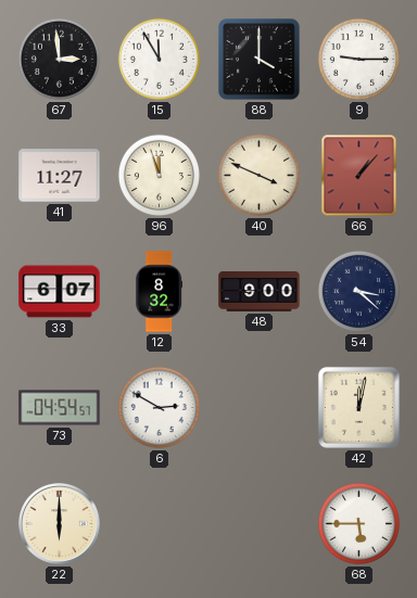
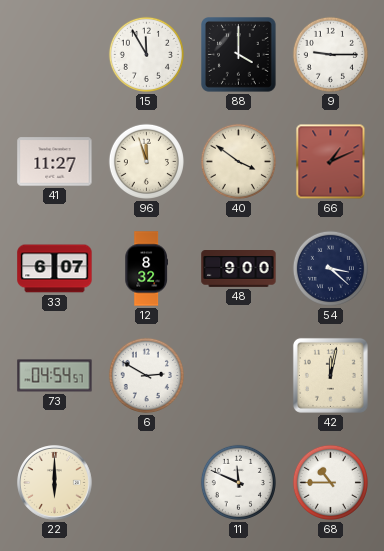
67: 2:59 -> none
40: 3:49 -> 3:51
66: 1:07 -> 1:11
11: none -> 11:49
68: 5:45 -> 10:45
